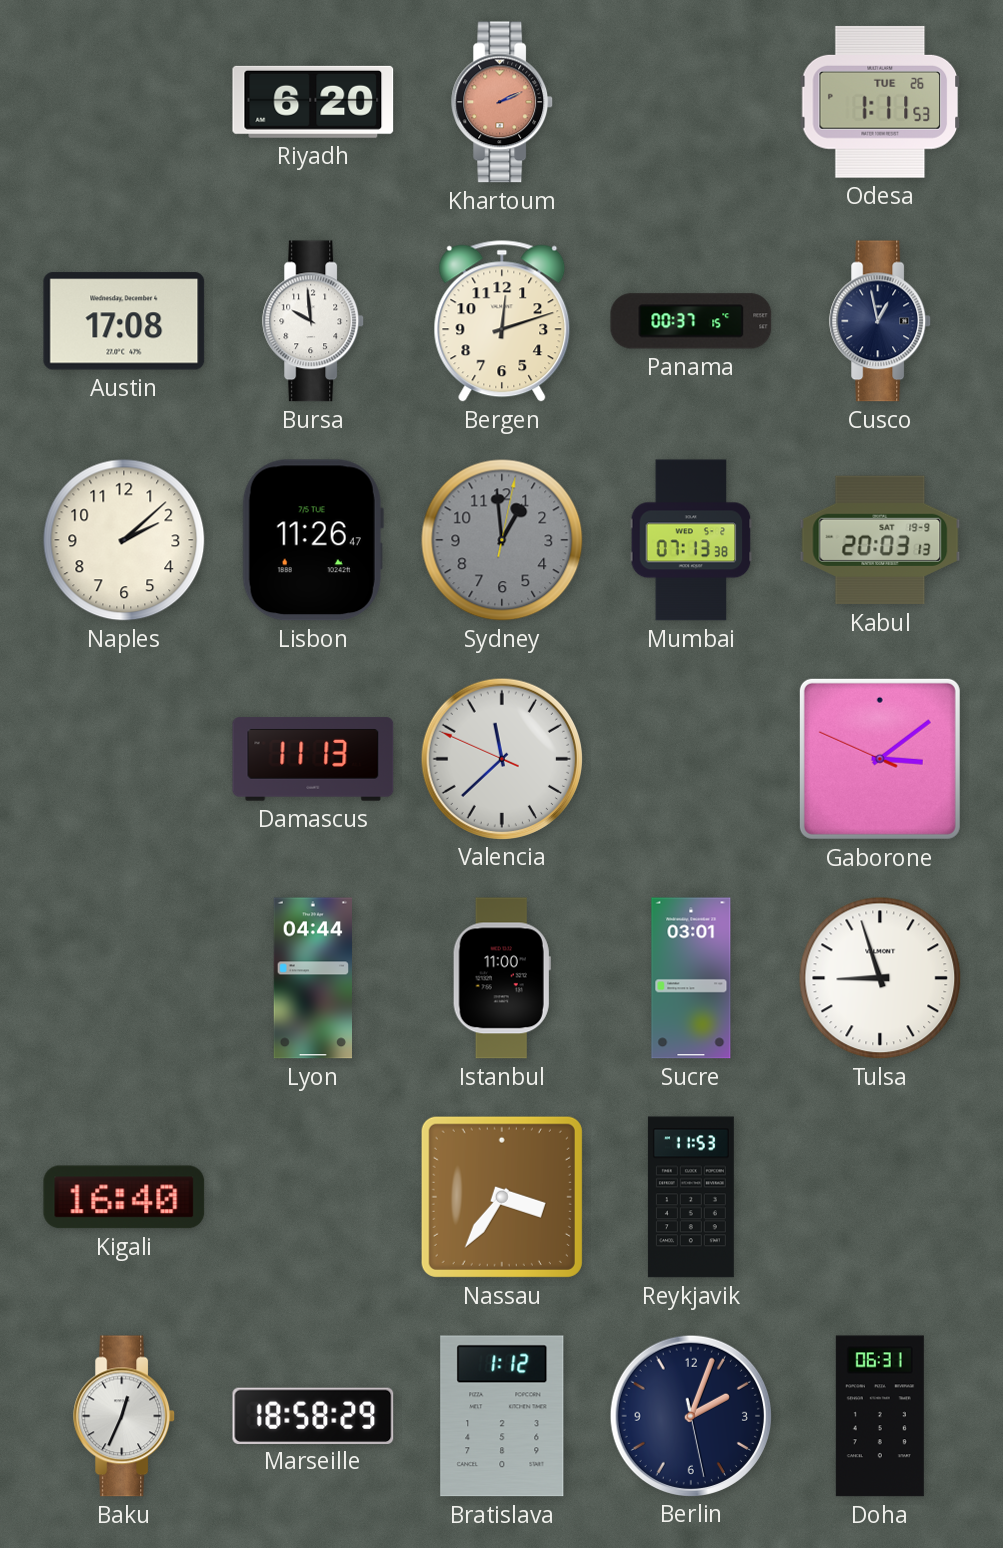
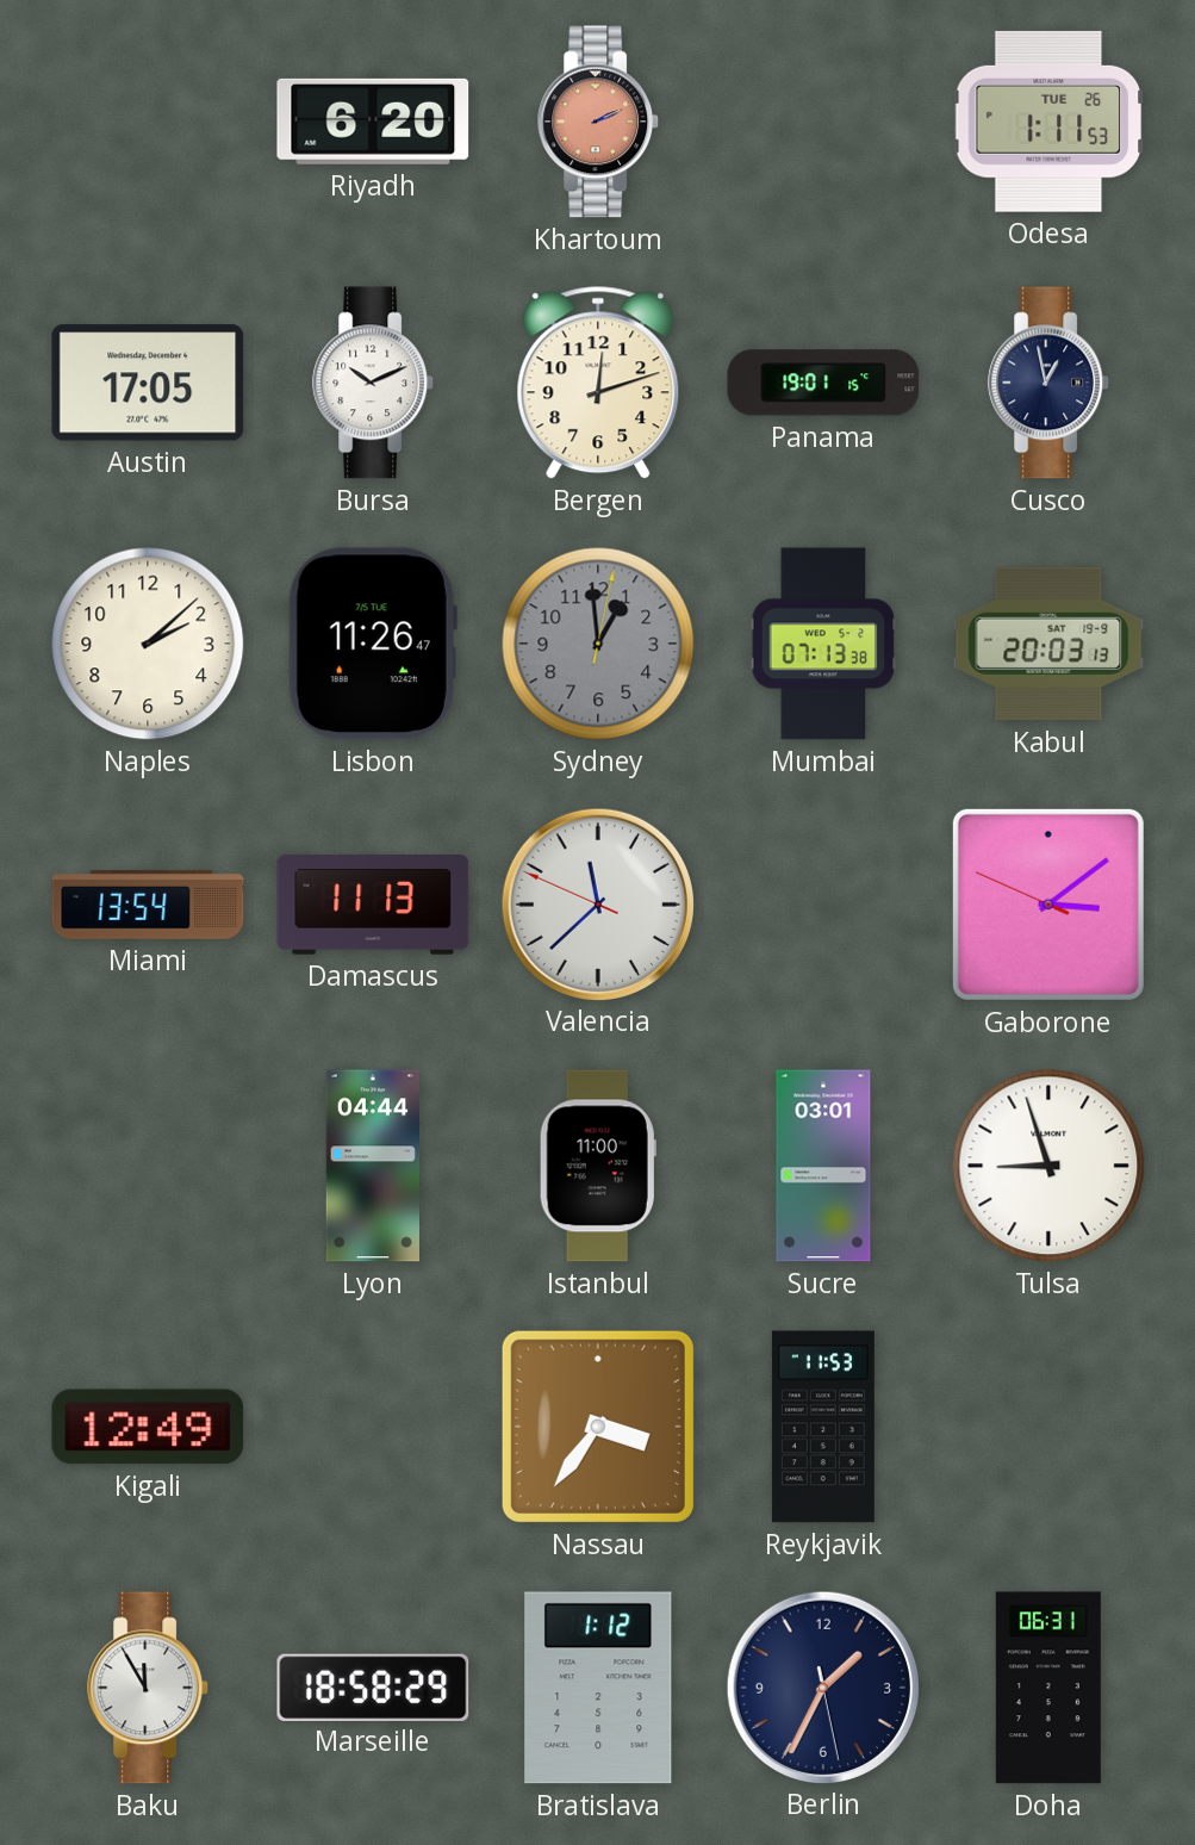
Austin: 17:08 -> 17:05
Bursa: 9:59 -> 10:11
Panama: 00:37 -> 19:01
Miami: none -> 13:54
Kigali: 16:40 -> 12:49
Baku: 12:34 -> 11:55
Berlin: 2:03 -> 1:34
